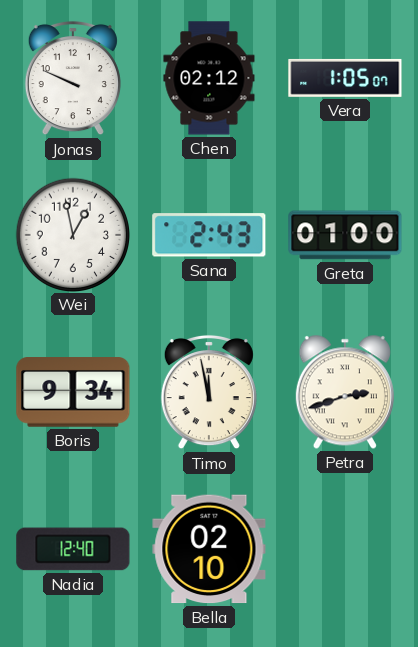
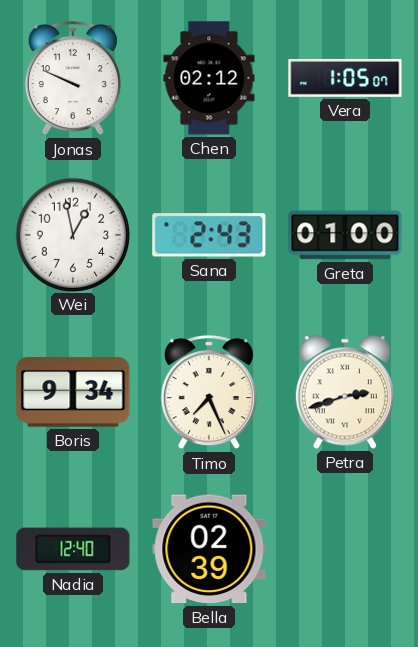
Timo: 11:58 -> 7:26
Bella: 02:10 -> 02:39
